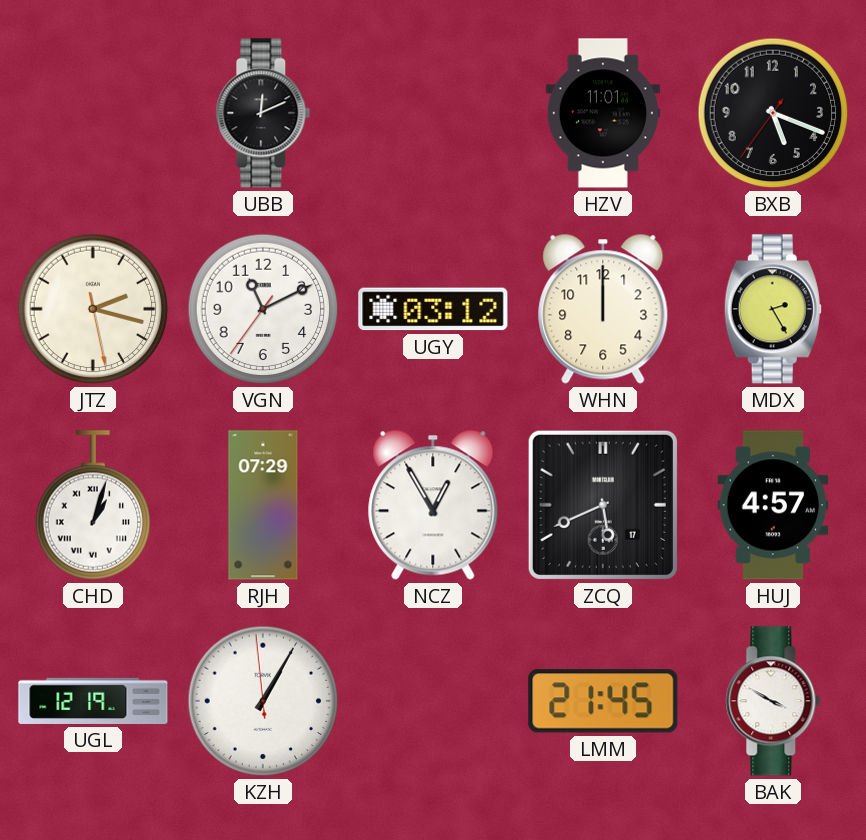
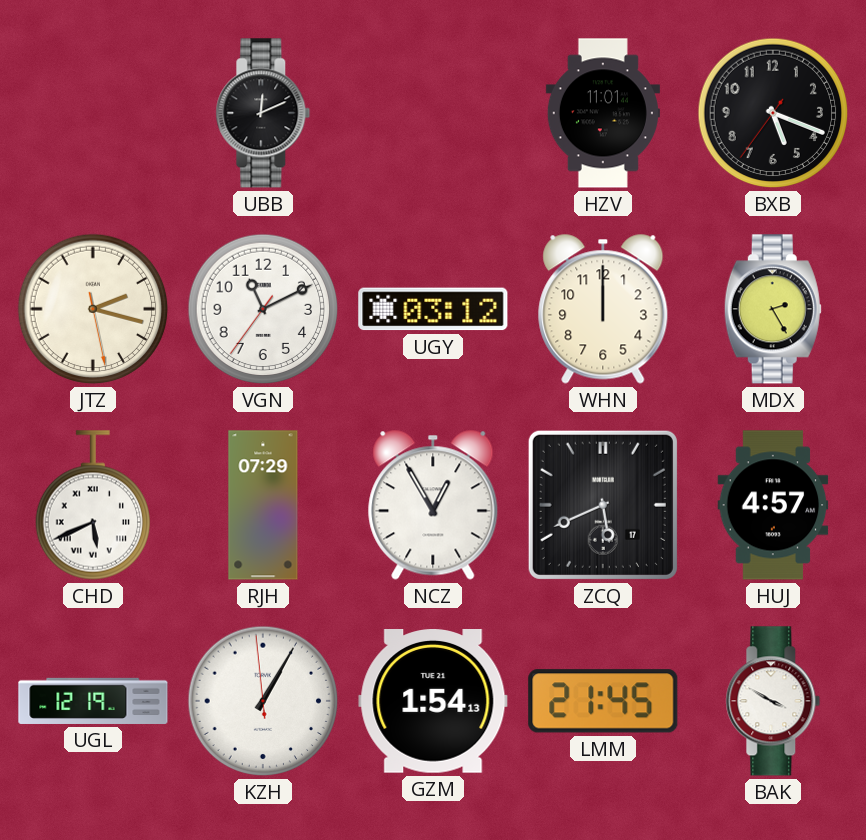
CHD: 1:03 -> 5:41
GZM: none -> 1:54
